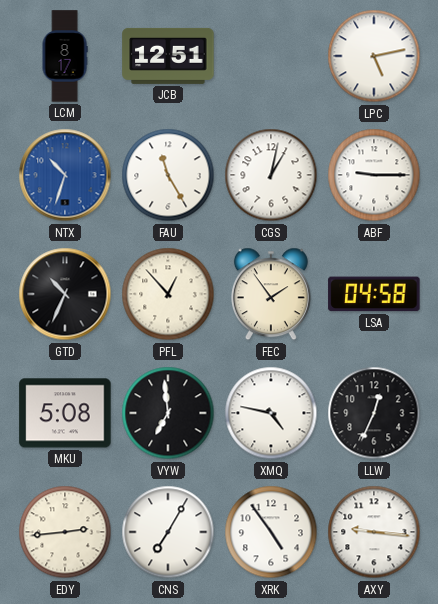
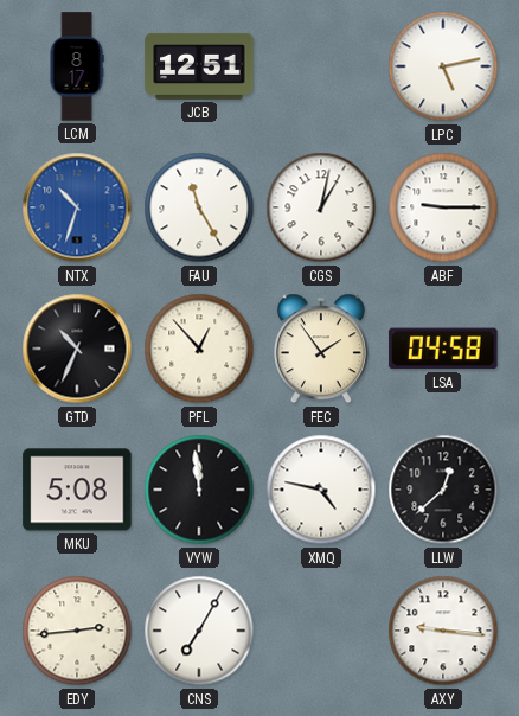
VYW: 6:59 -> 11:59
LLW: 12:34 -> 12:38
XRK: 4:54 -> none
